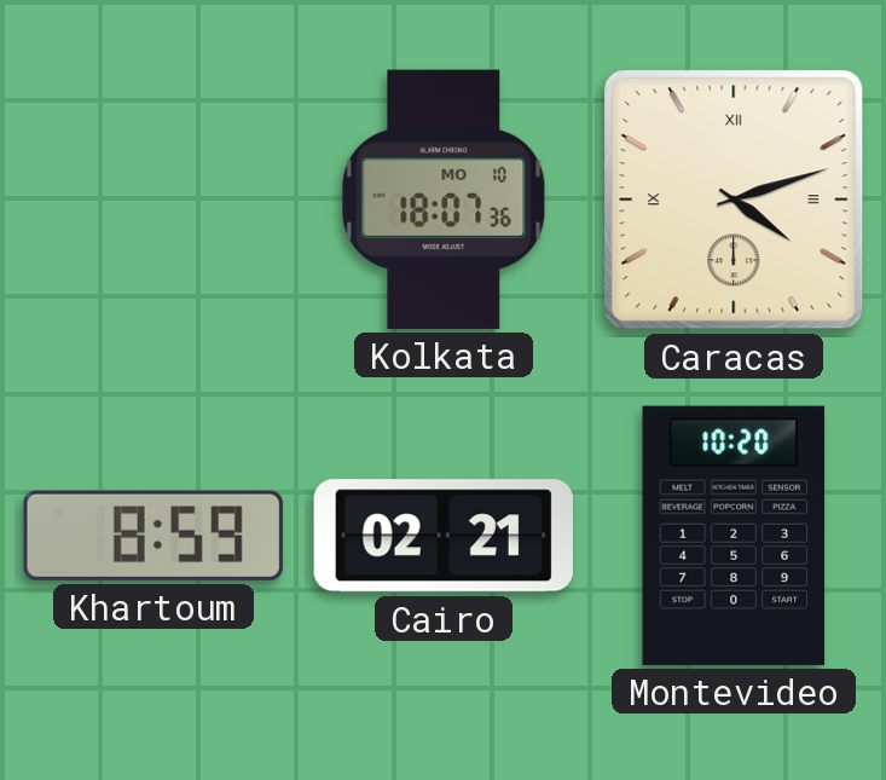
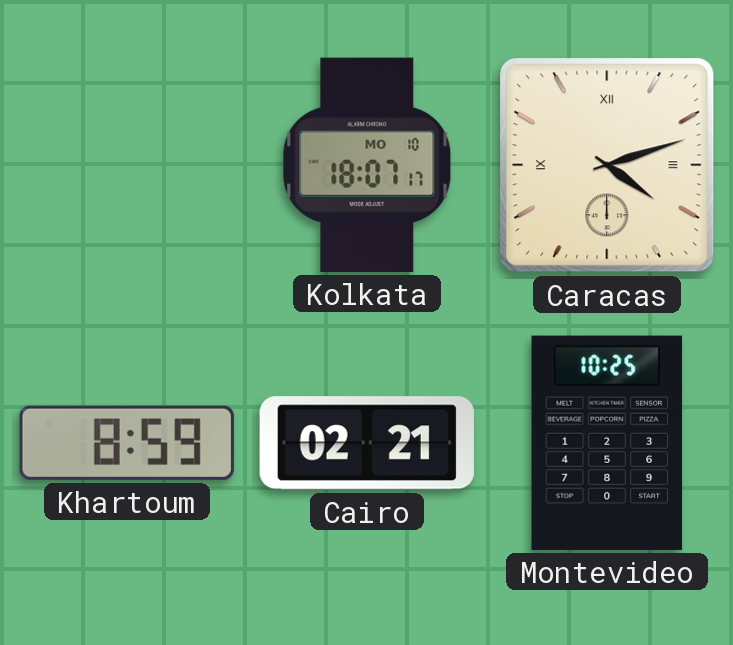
Kolkata: 18:07:36 -> 18:07:17
Montevideo: 10:20 -> 10:25
